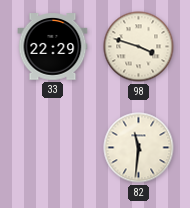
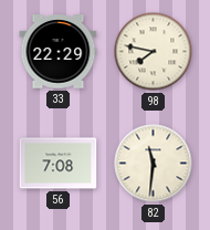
98: 3:48 -> 7:47
56: none -> 7:08
